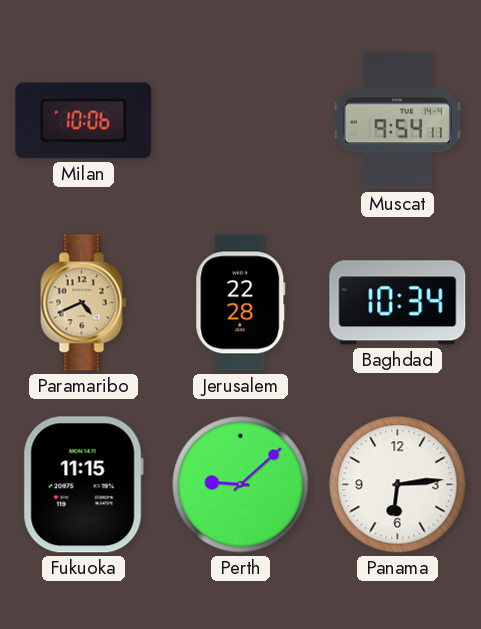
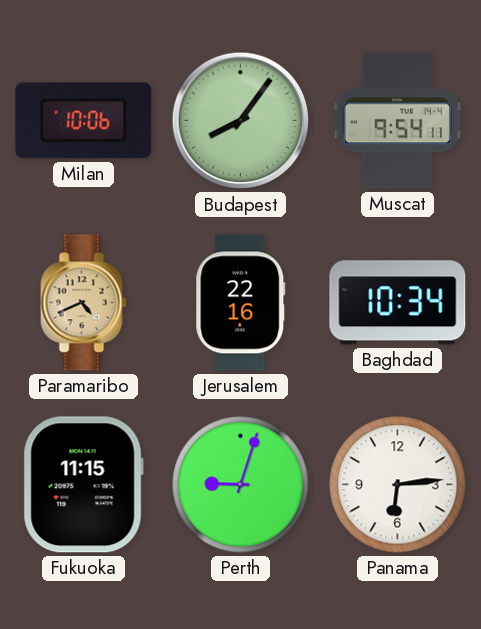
Budapest: none -> 8:06
Jerusalem: 22:28 -> 22:16
Perth: 9:08 -> 9:03
